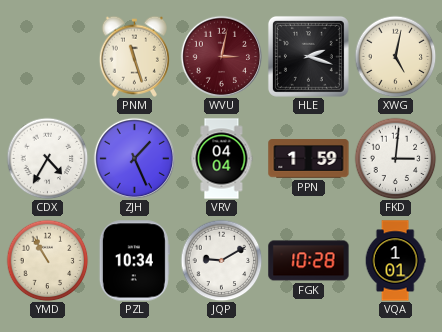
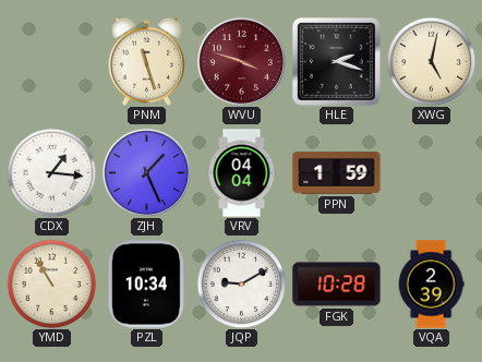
WVU: 3:02 -> 3:48
CDX: 4:35 -> 1:16
FKD: 3:01 -> none
VQA: 1:01 -> 2:39
